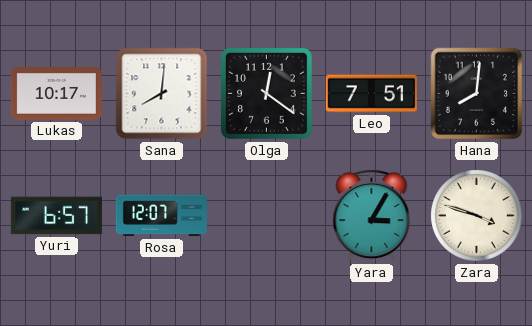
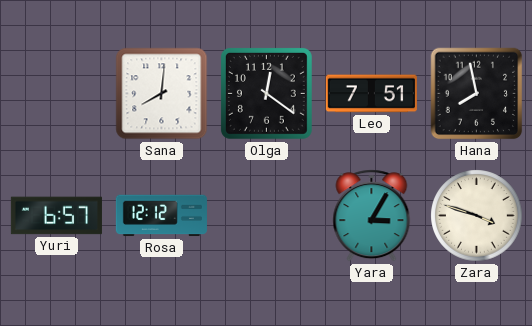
Lukas: 10:17 -> none
Hana: 8:01 -> 7:58
Rosa: 12:07 -> 12:12
